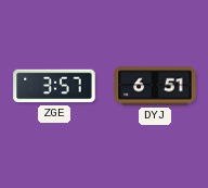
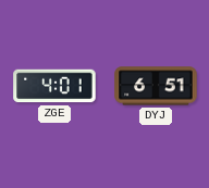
ZGE: 3:57 -> 4:01
